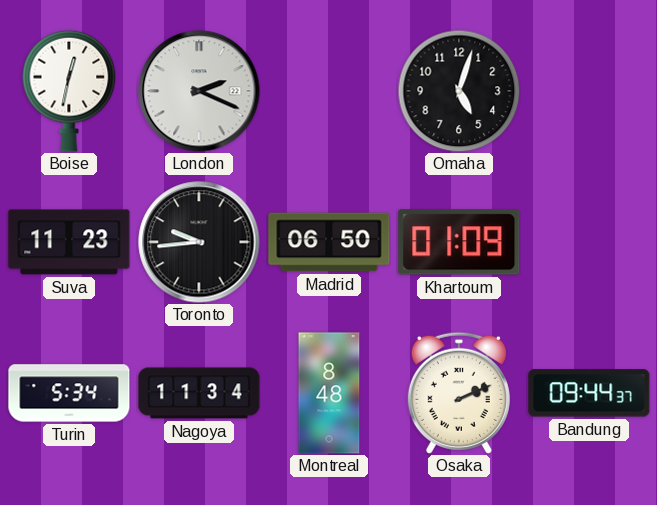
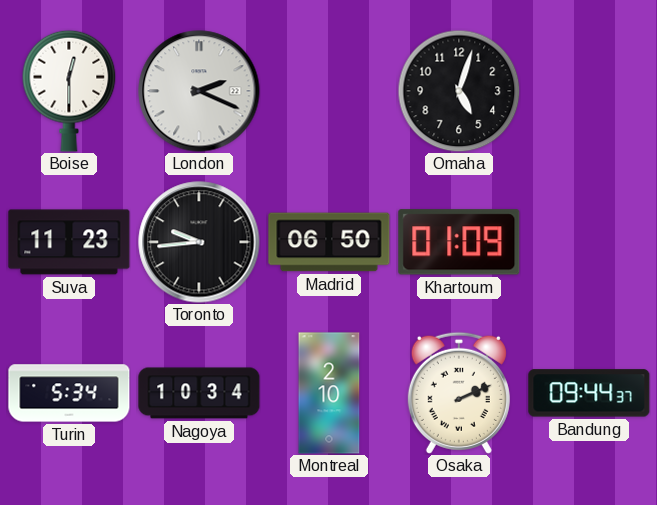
Boise: 12:32 -> 12:30
Nagoya: 11:34 -> 10:34
Montreal: 8:48 -> 2:10
